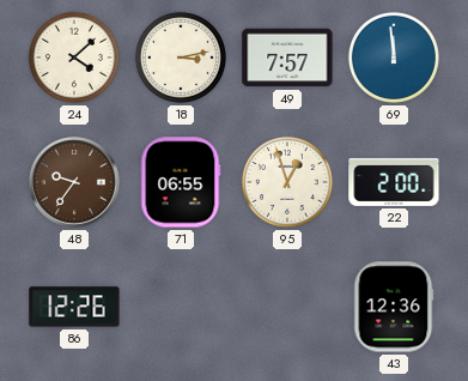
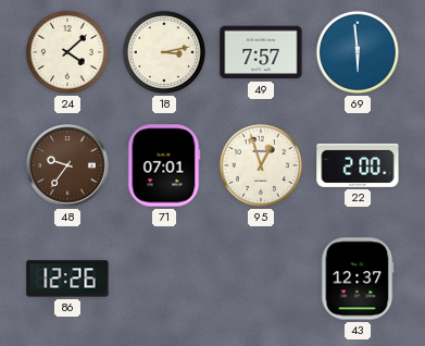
69: 11:59 -> 5:59
71: 06:55 -> 07:01
43: 12:36 -> 12:37
